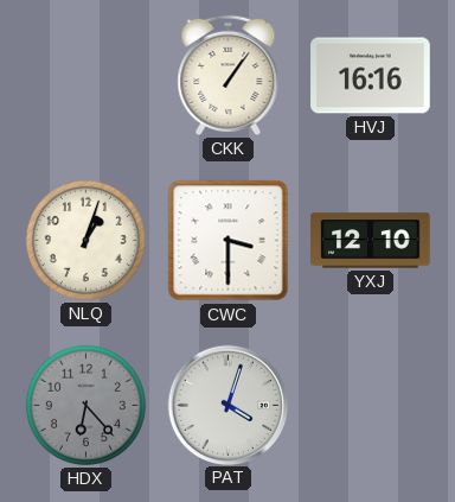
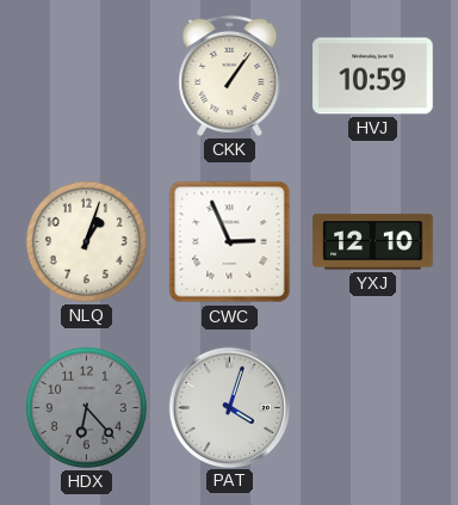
HVJ: 16:16 -> 10:59
CWC: 3:30 -> 2:56
